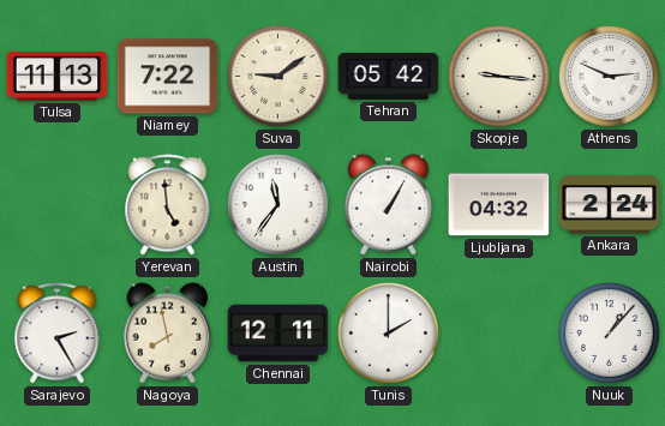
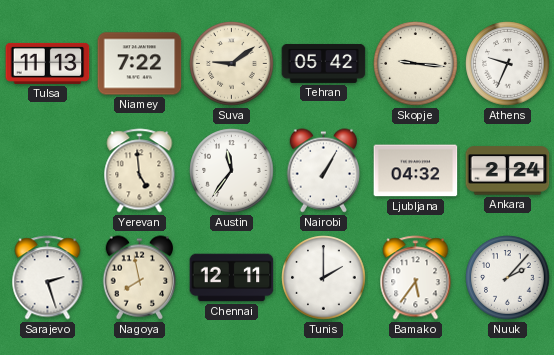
Athens: 2:49 -> 9:34
Sarajevo: 2:25 -> 2:27
Bamako: none -> 5:36
Nuuk: 1:07 -> 2:07
